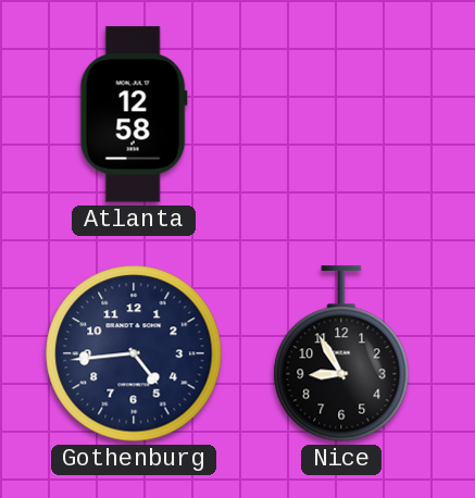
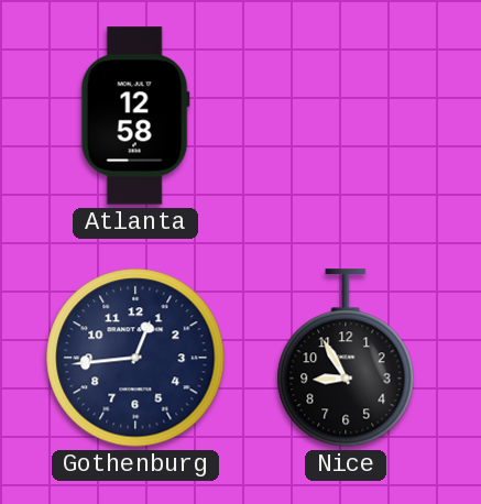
Gothenburg: 4:44 -> 12:44
